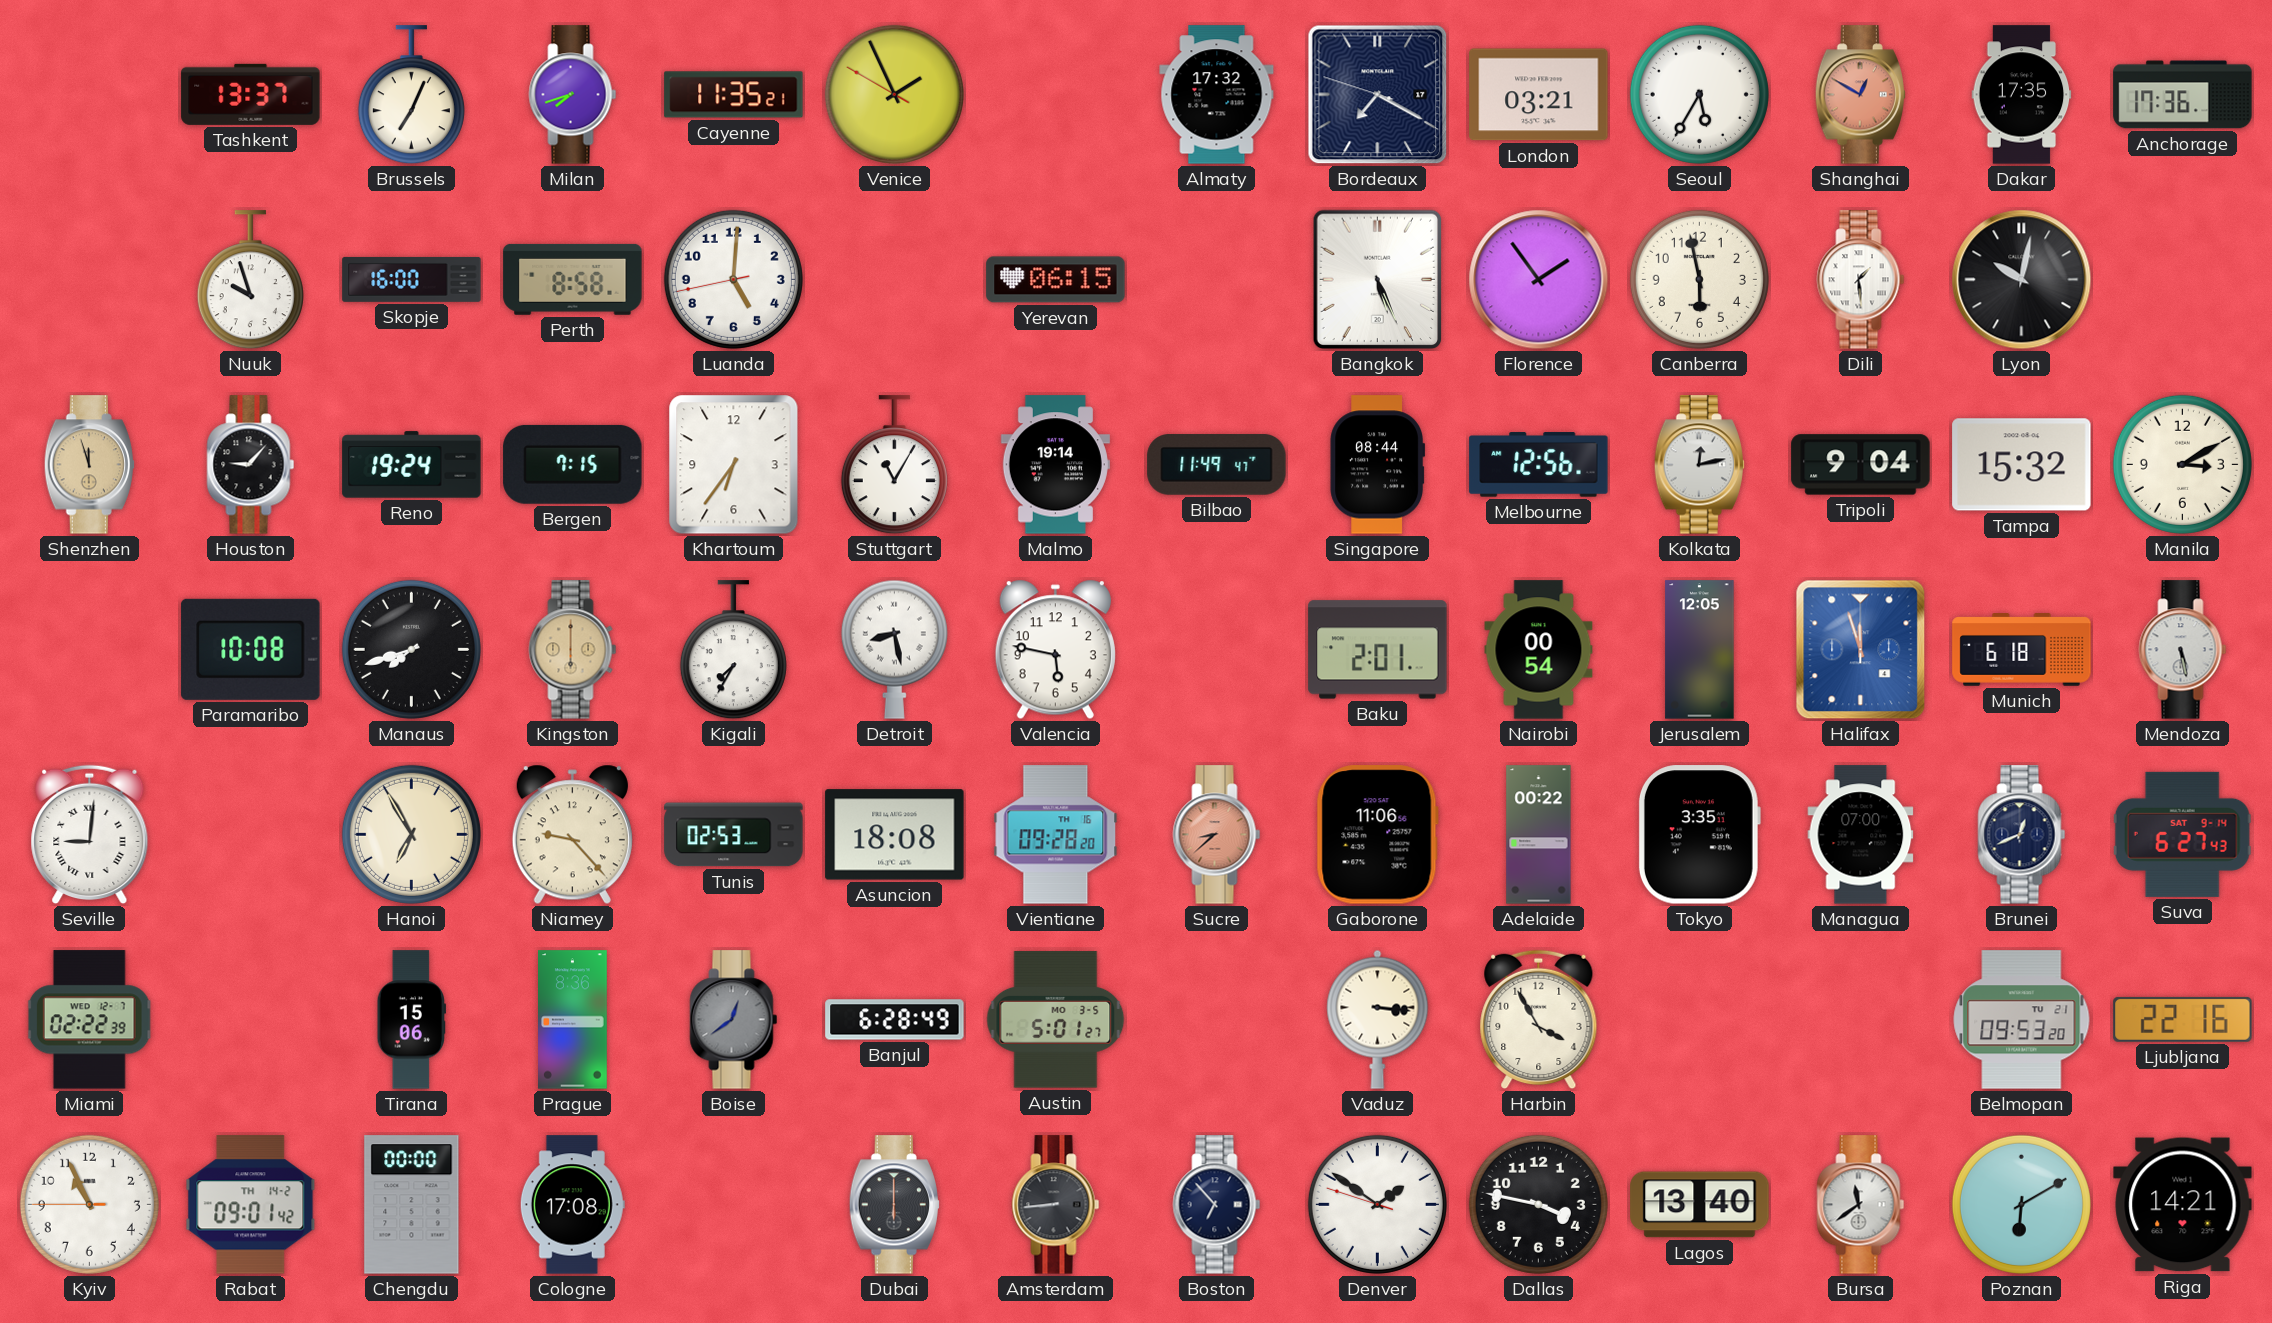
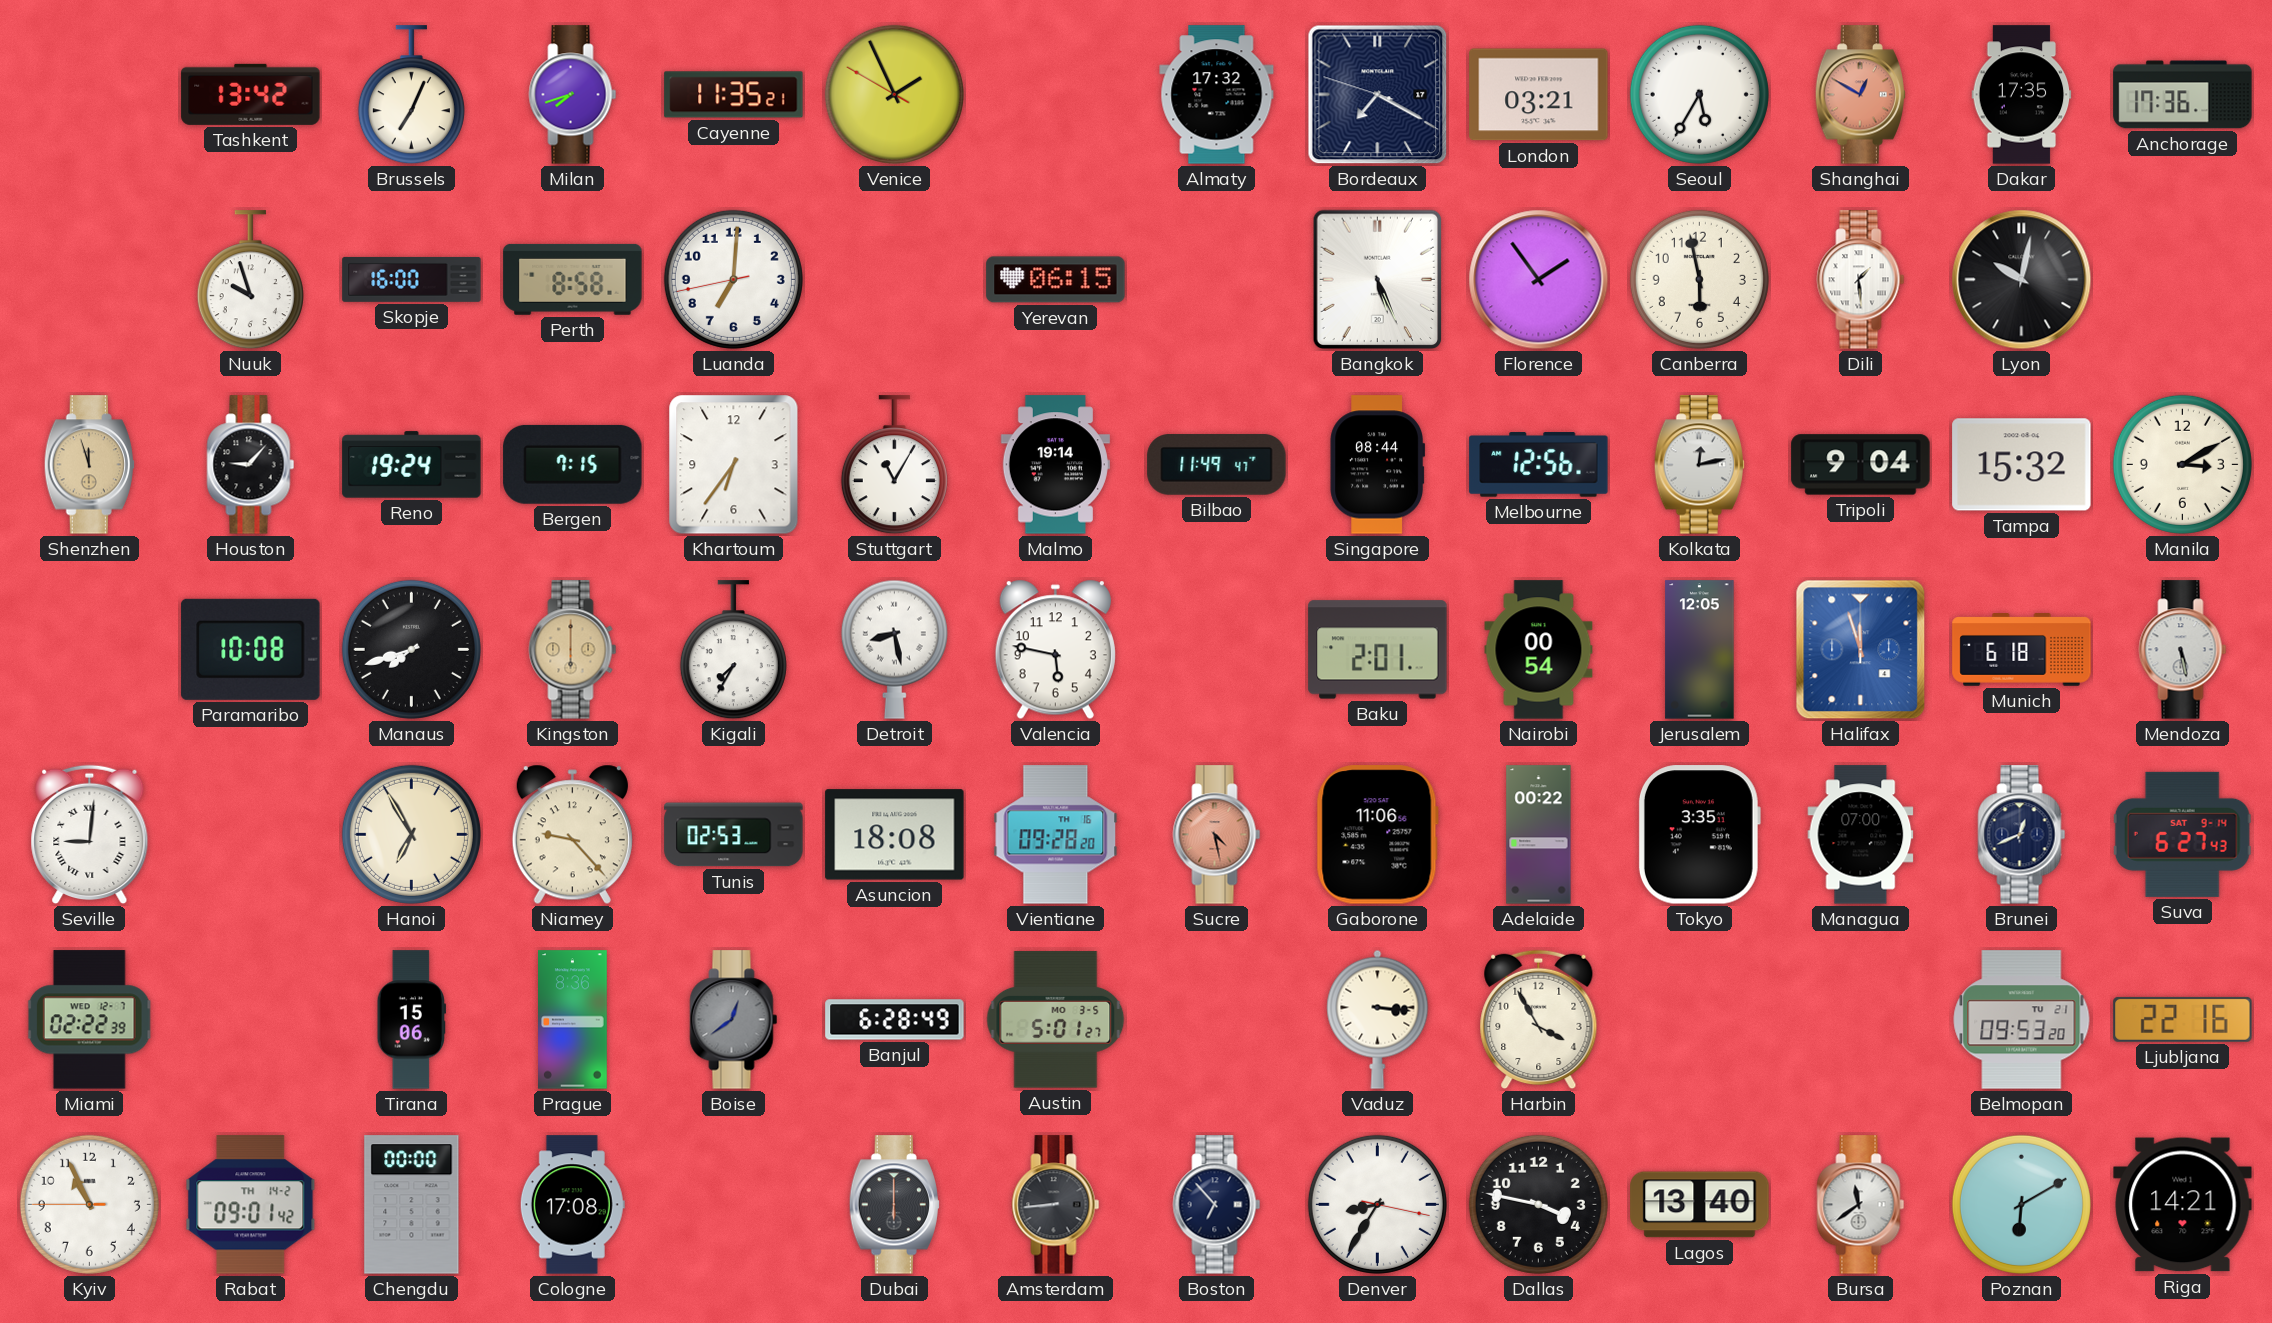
Tashkent: 13:37 -> 13:42
Luanda: 5:00 -> 7:00
Sucre: 8:38 -> 4:28
Denver: 1:50 -> 8:35
